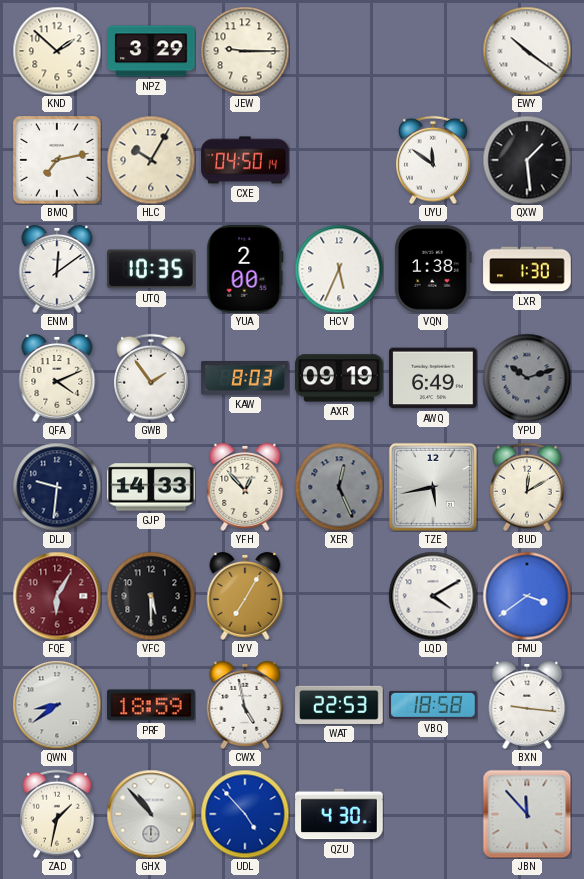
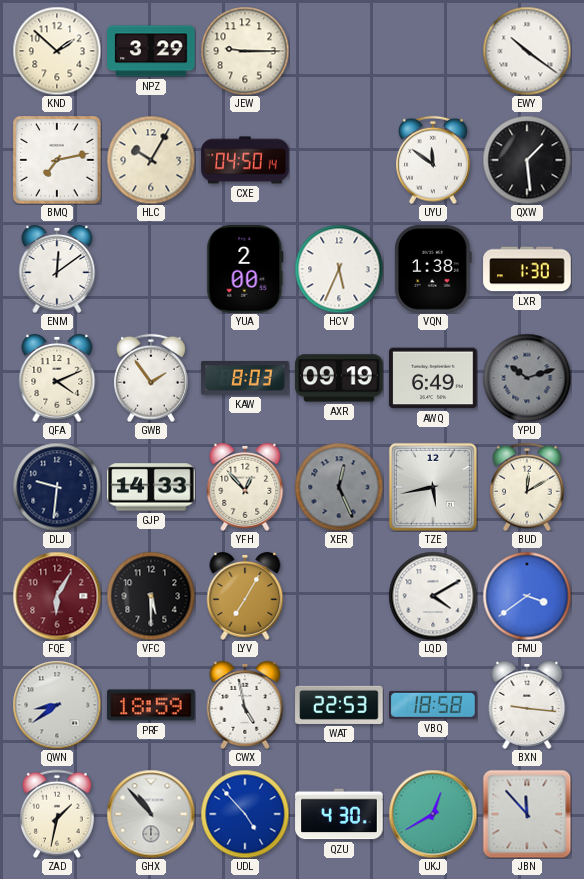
UTQ: 10:35 -> none
UKJ: none -> 12:40
